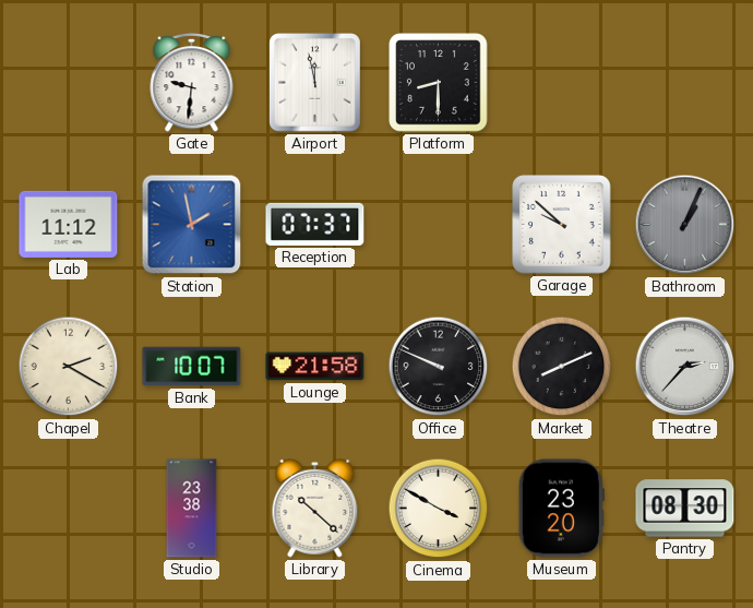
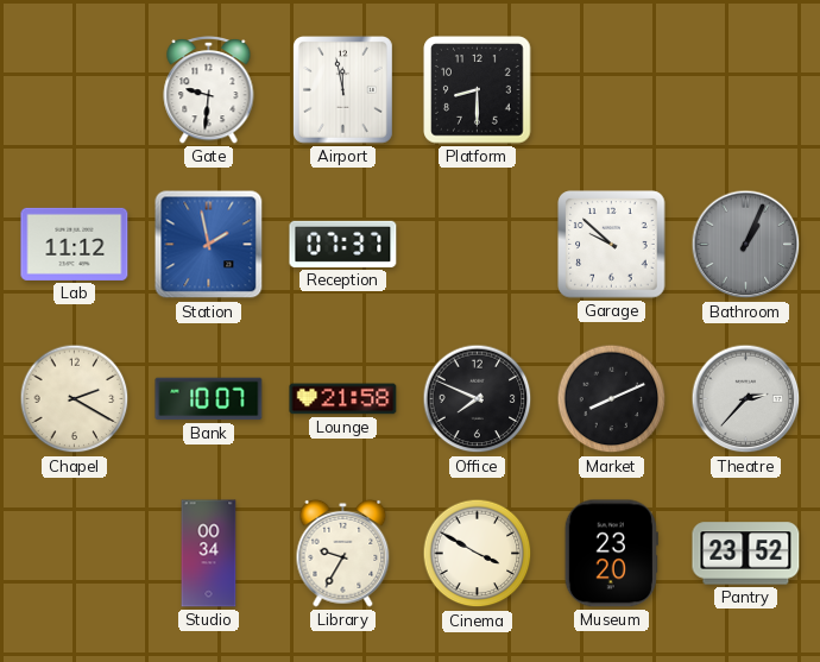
Office: 9:49 -> 7:49
Studio: 23:38 -> 00:34
Library: 10:22 -> 9:35
Pantry: 08:30 -> 23:52
